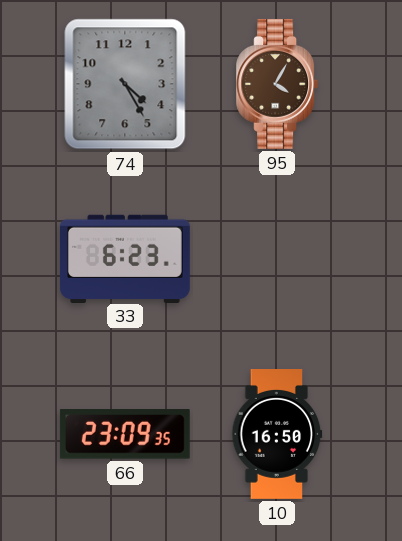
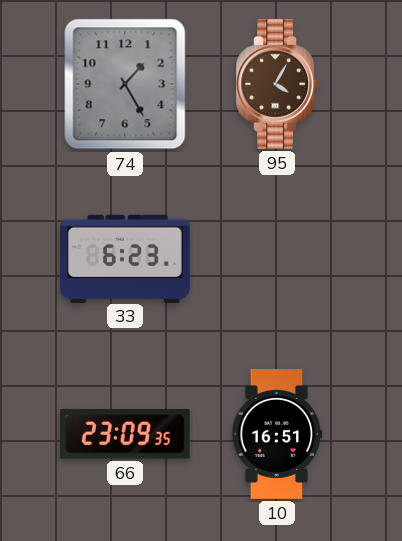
74: 4:25 -> 1:25
10: 16:50 -> 16:51
